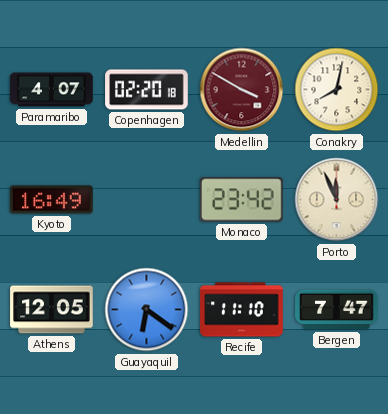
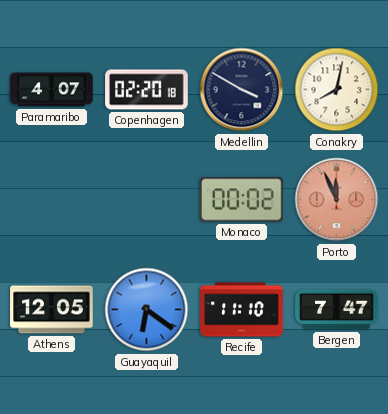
Medellin dial: burgundy -> navy
Kyoto: 16:49 -> none
Monaco: 23:42 -> 00:02
Porto dial: cream -> salmon
